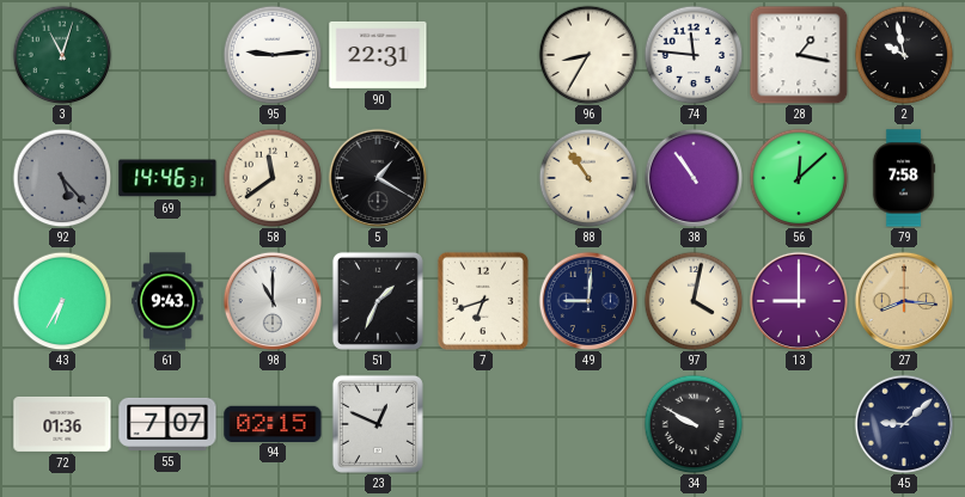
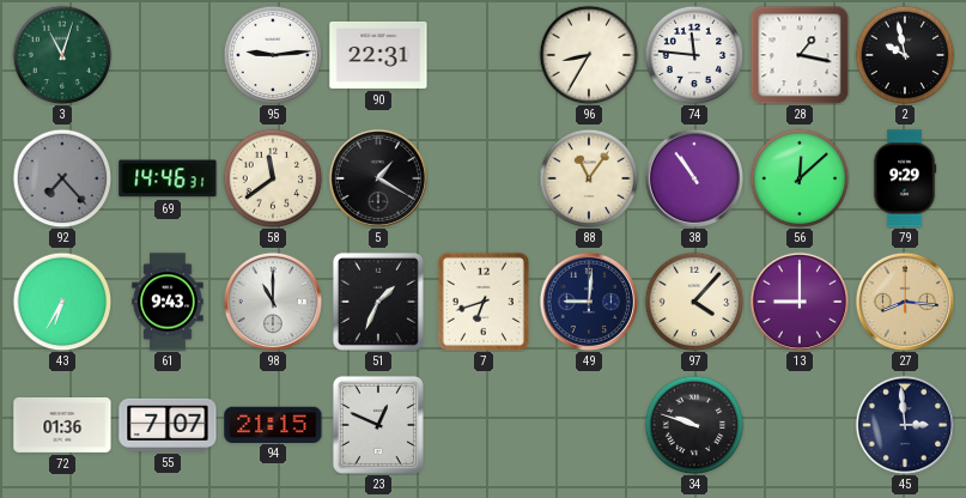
92: 5:23 -> 7:23
88: 10:54 -> 11:06
79: 7:58 -> 9:29
97: 4:02 -> 4:07
94: 02:15 -> 21:15
34: 9:50 -> 9:48
45: 9:08 -> 2:59
